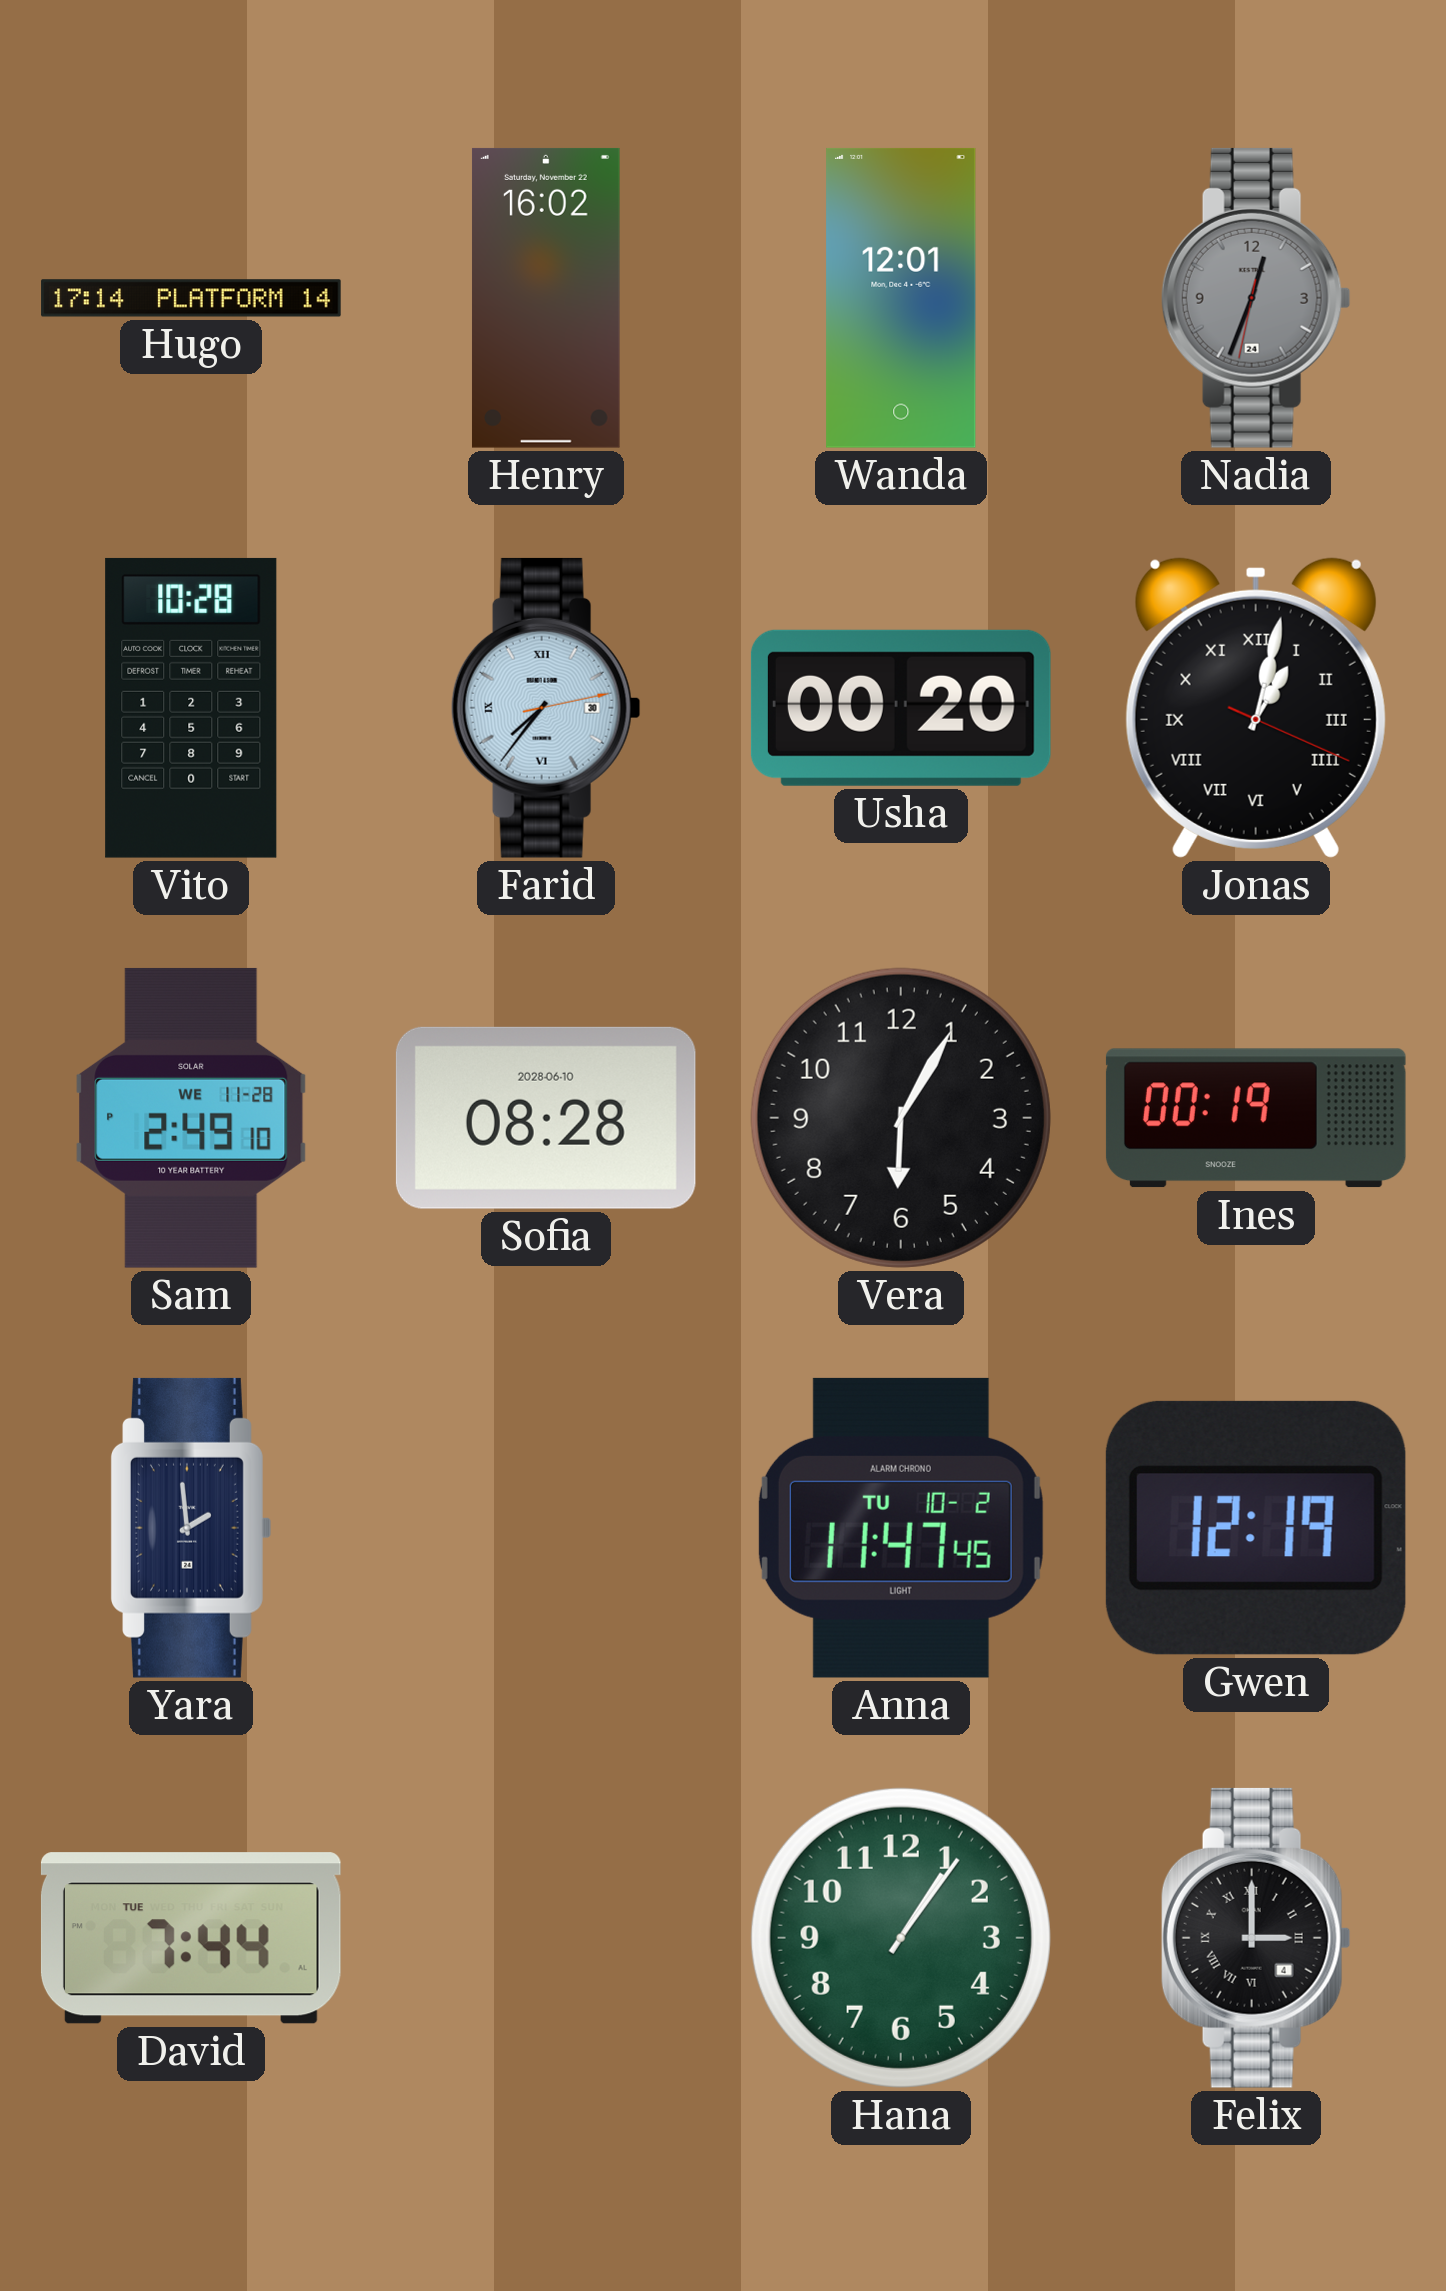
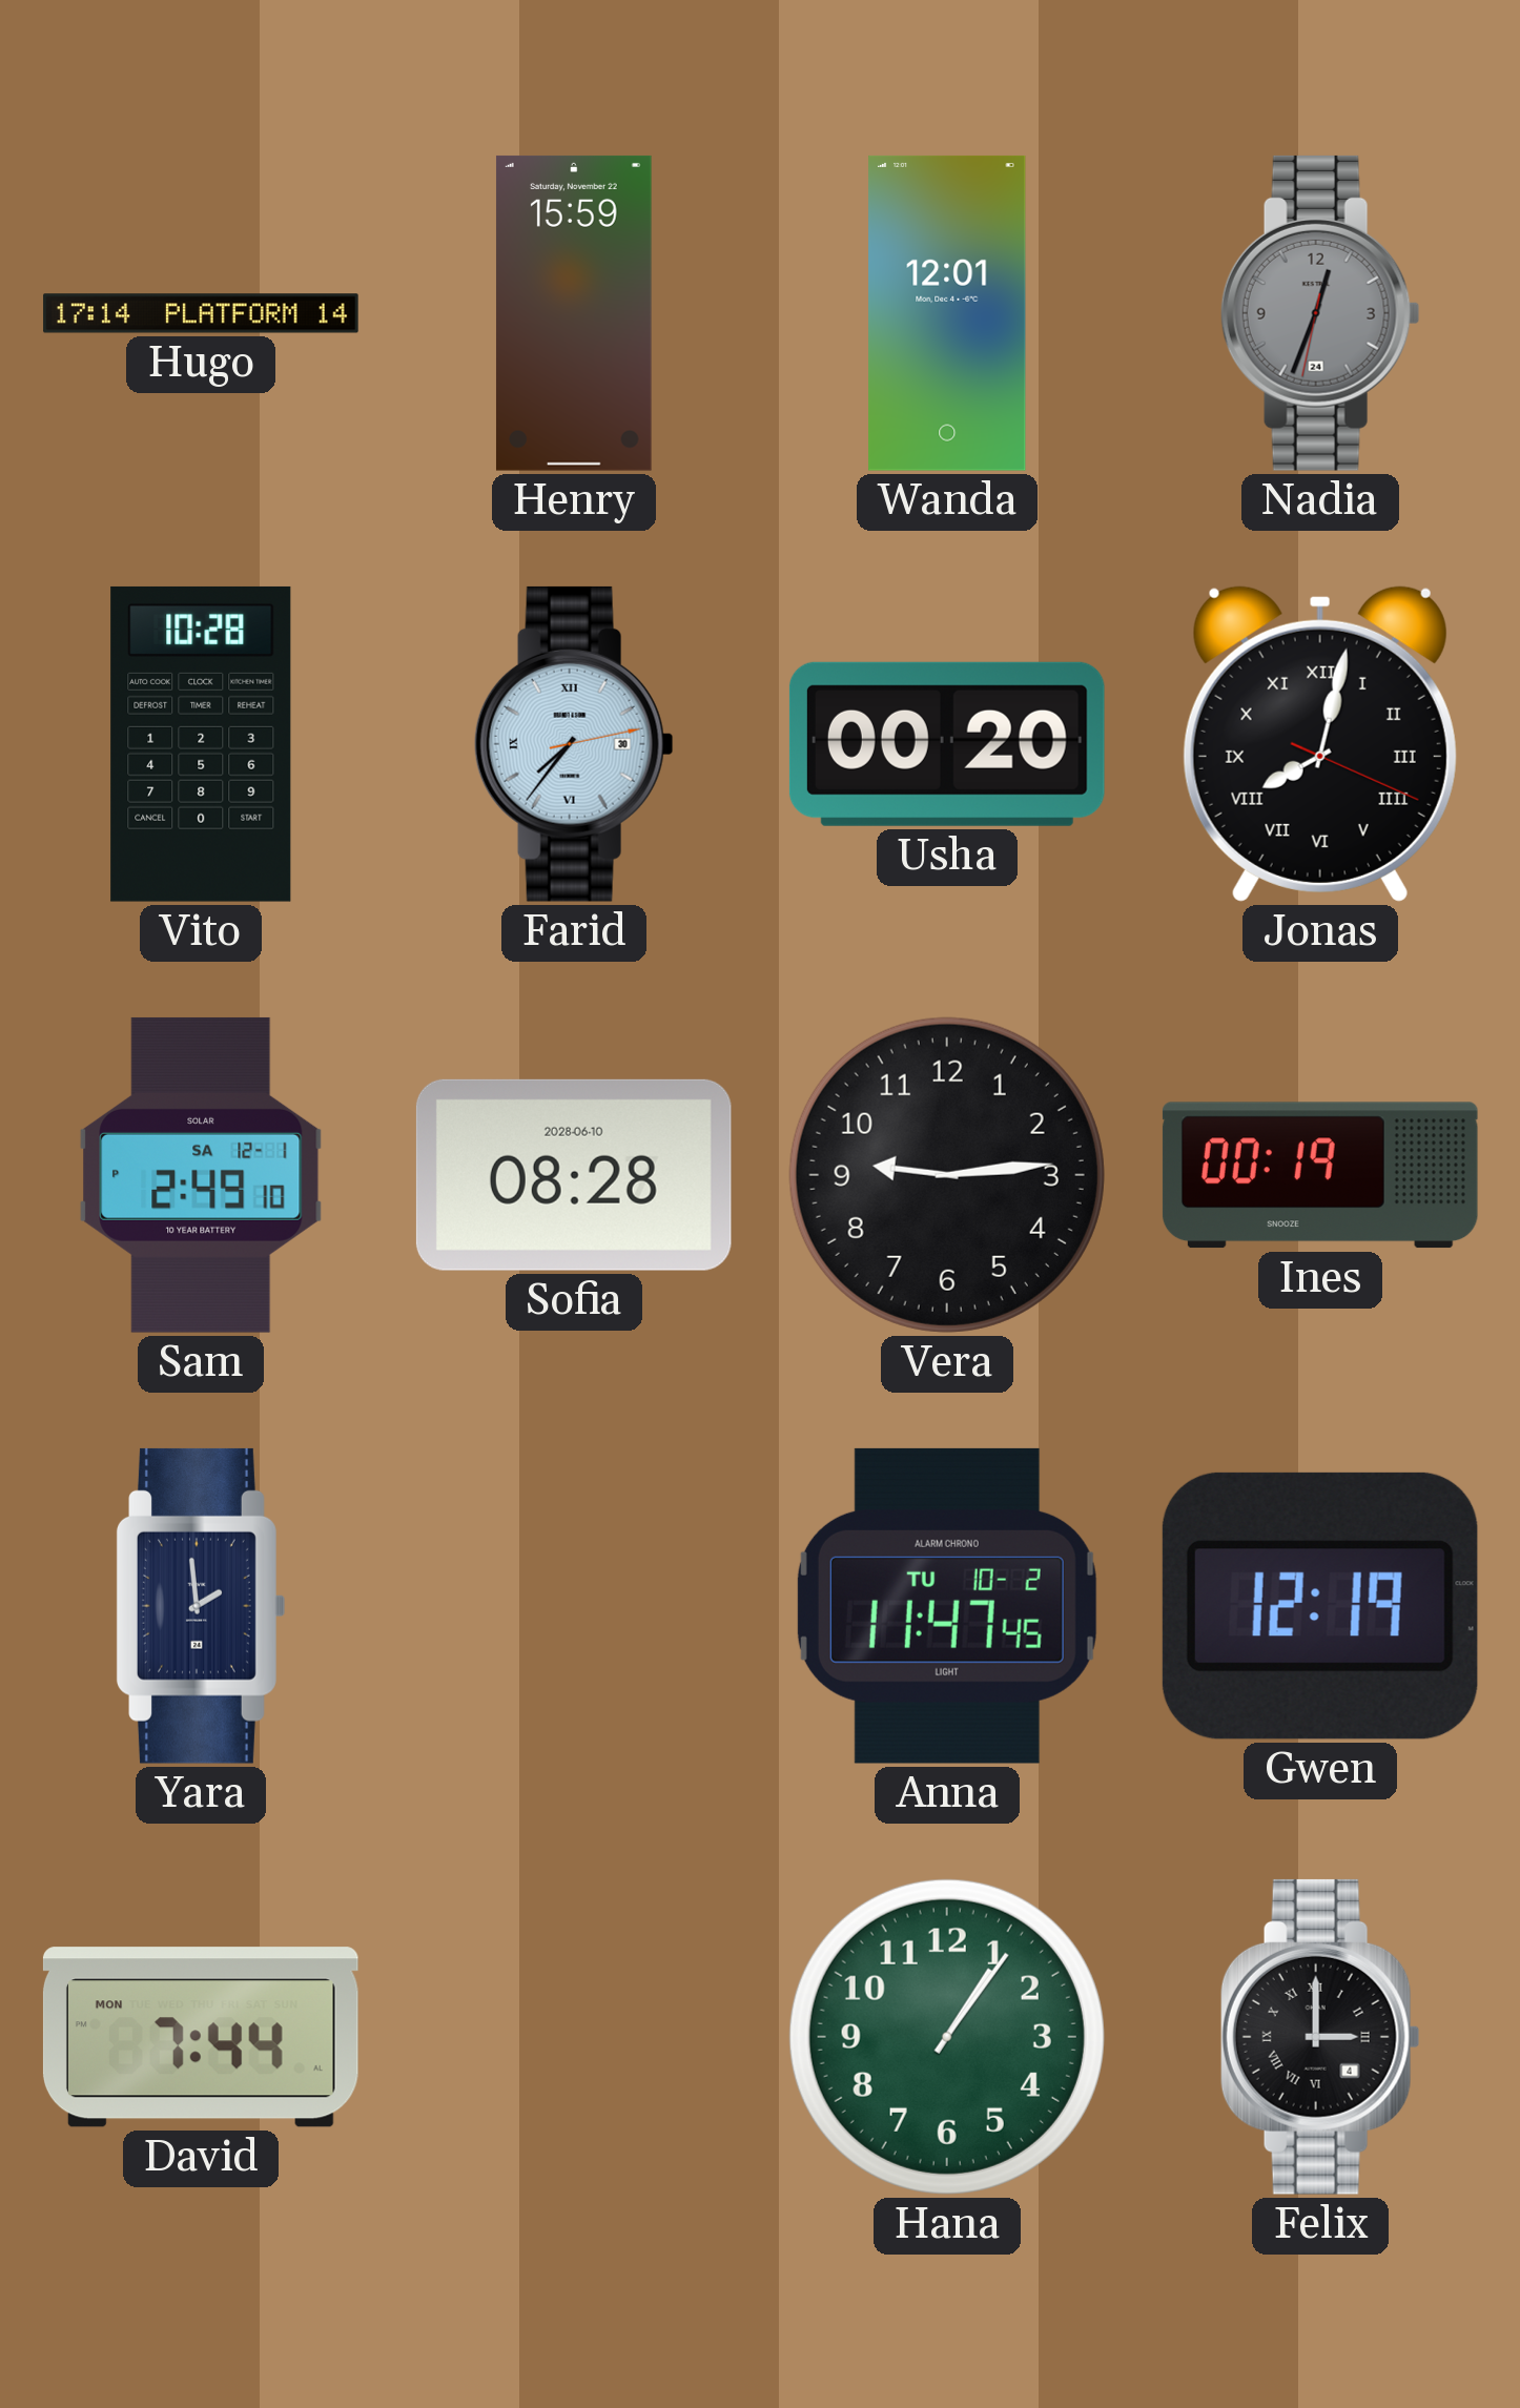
Henry: 16:02 -> 15:59
Jonas: 1:02 -> 8:02
Sam date: WE 11-28 -> SA 12-1
Vera: 6:05 -> 9:14
David date: TUE -> MON
